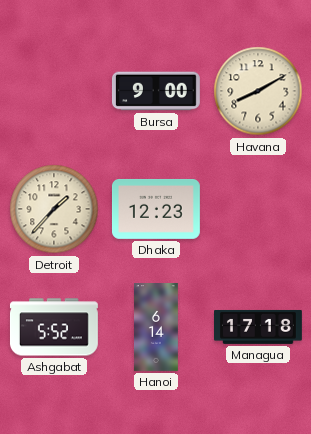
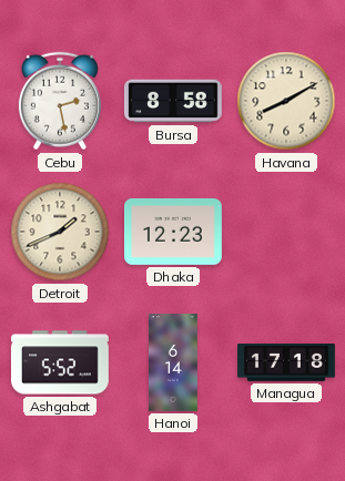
Cebu: none -> 2:28
Bursa: 9:00 -> 8:58
Detroit: 1:37 -> 1:41
